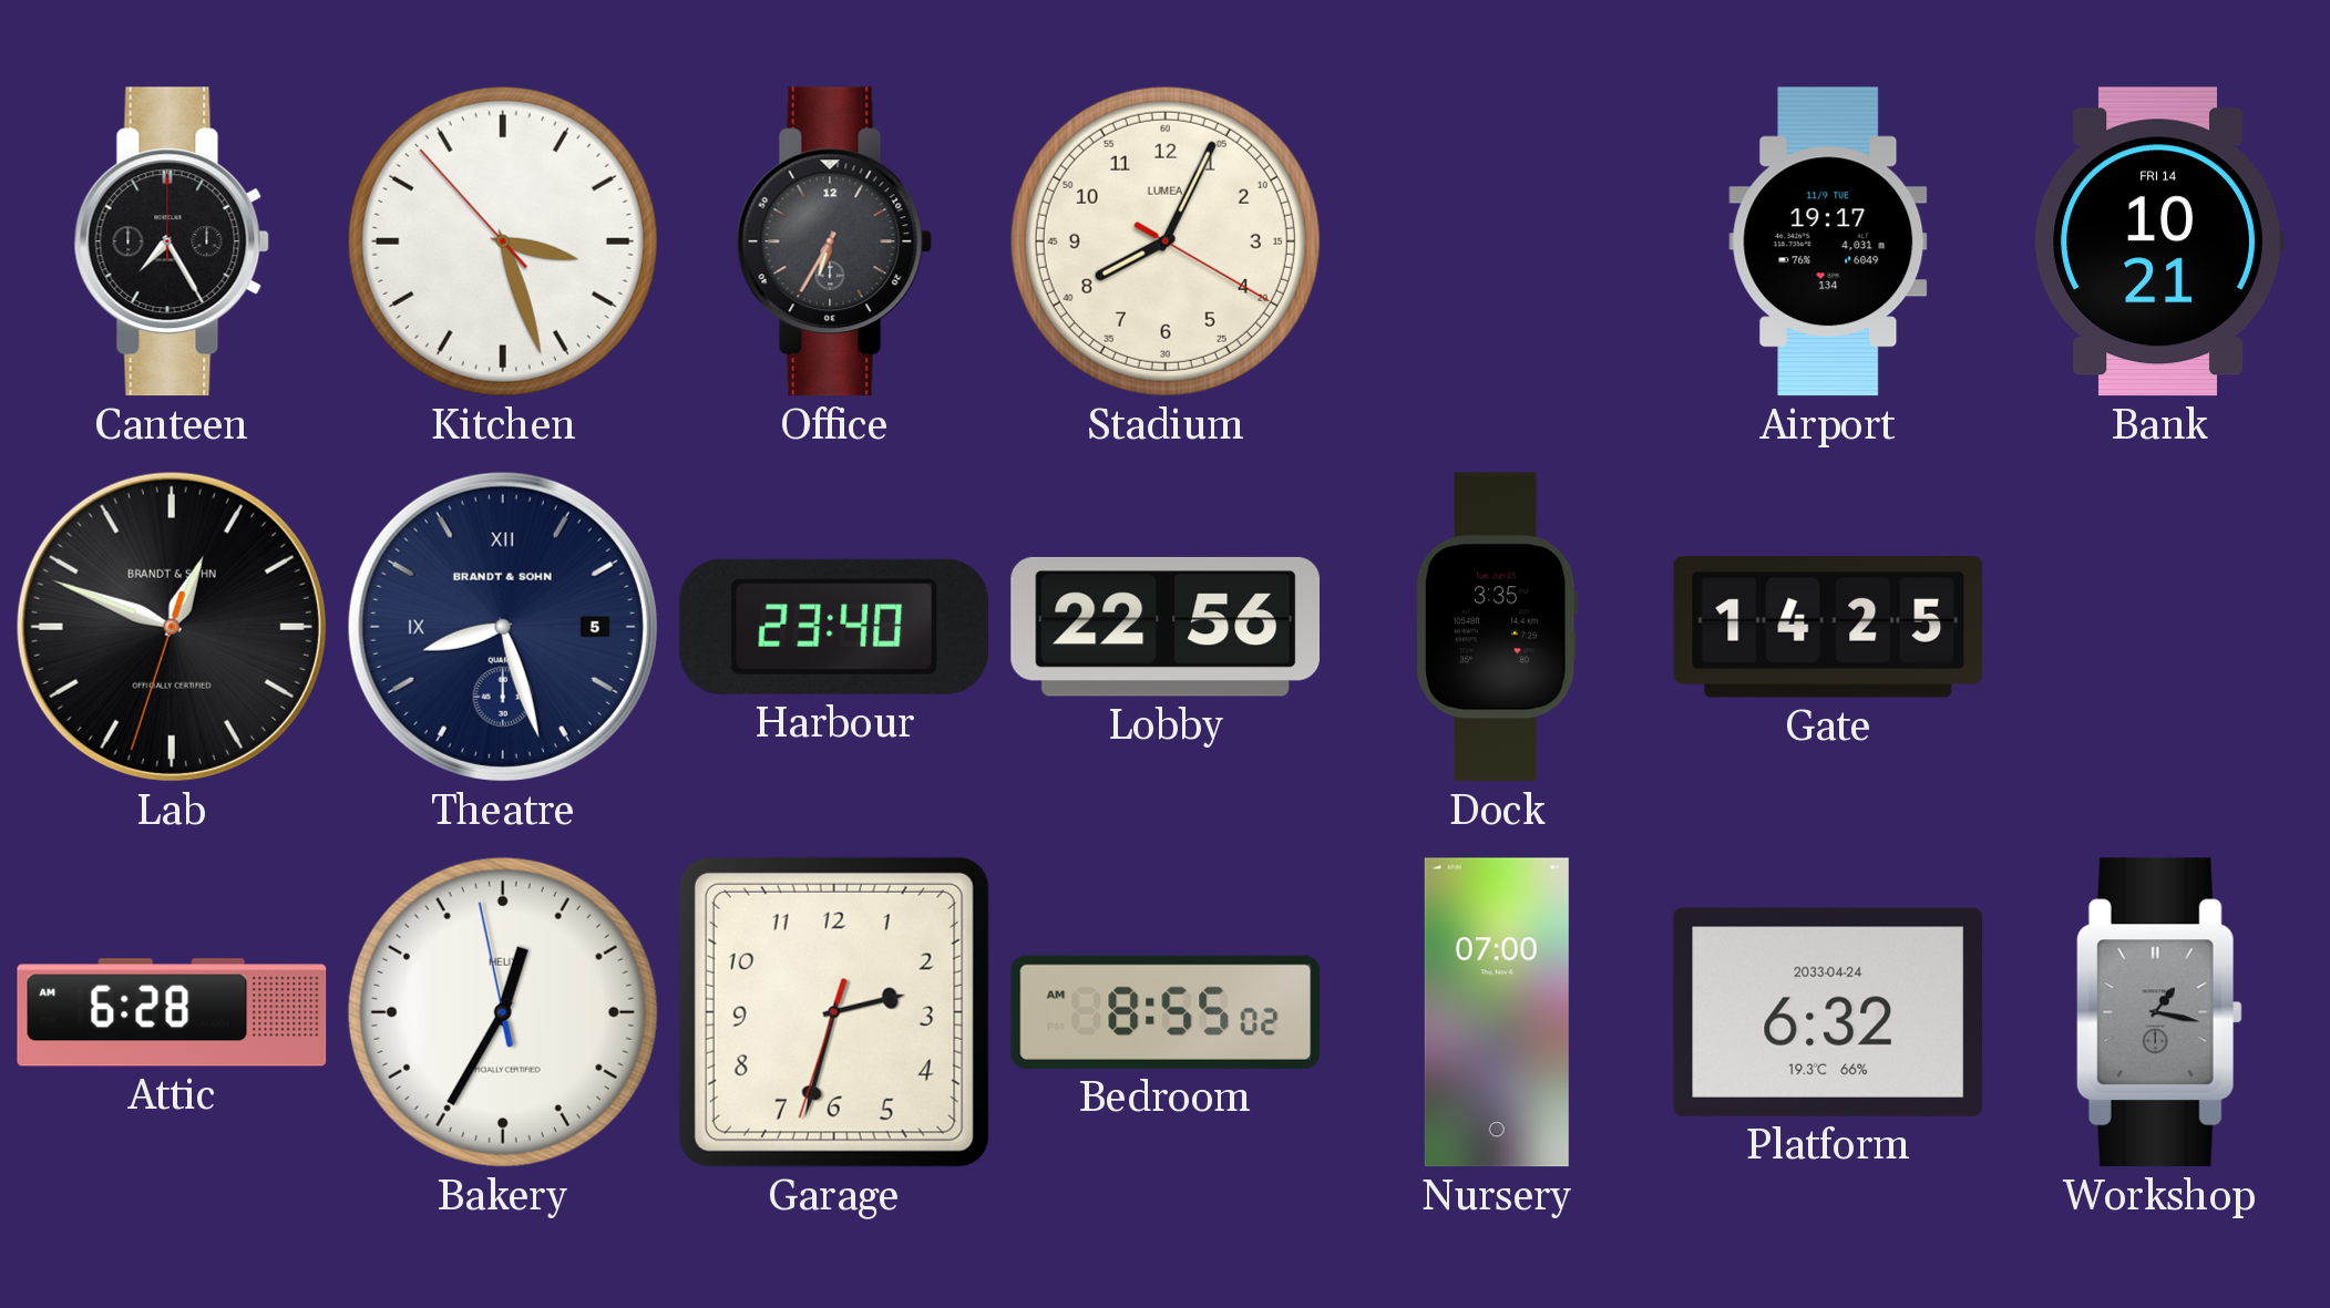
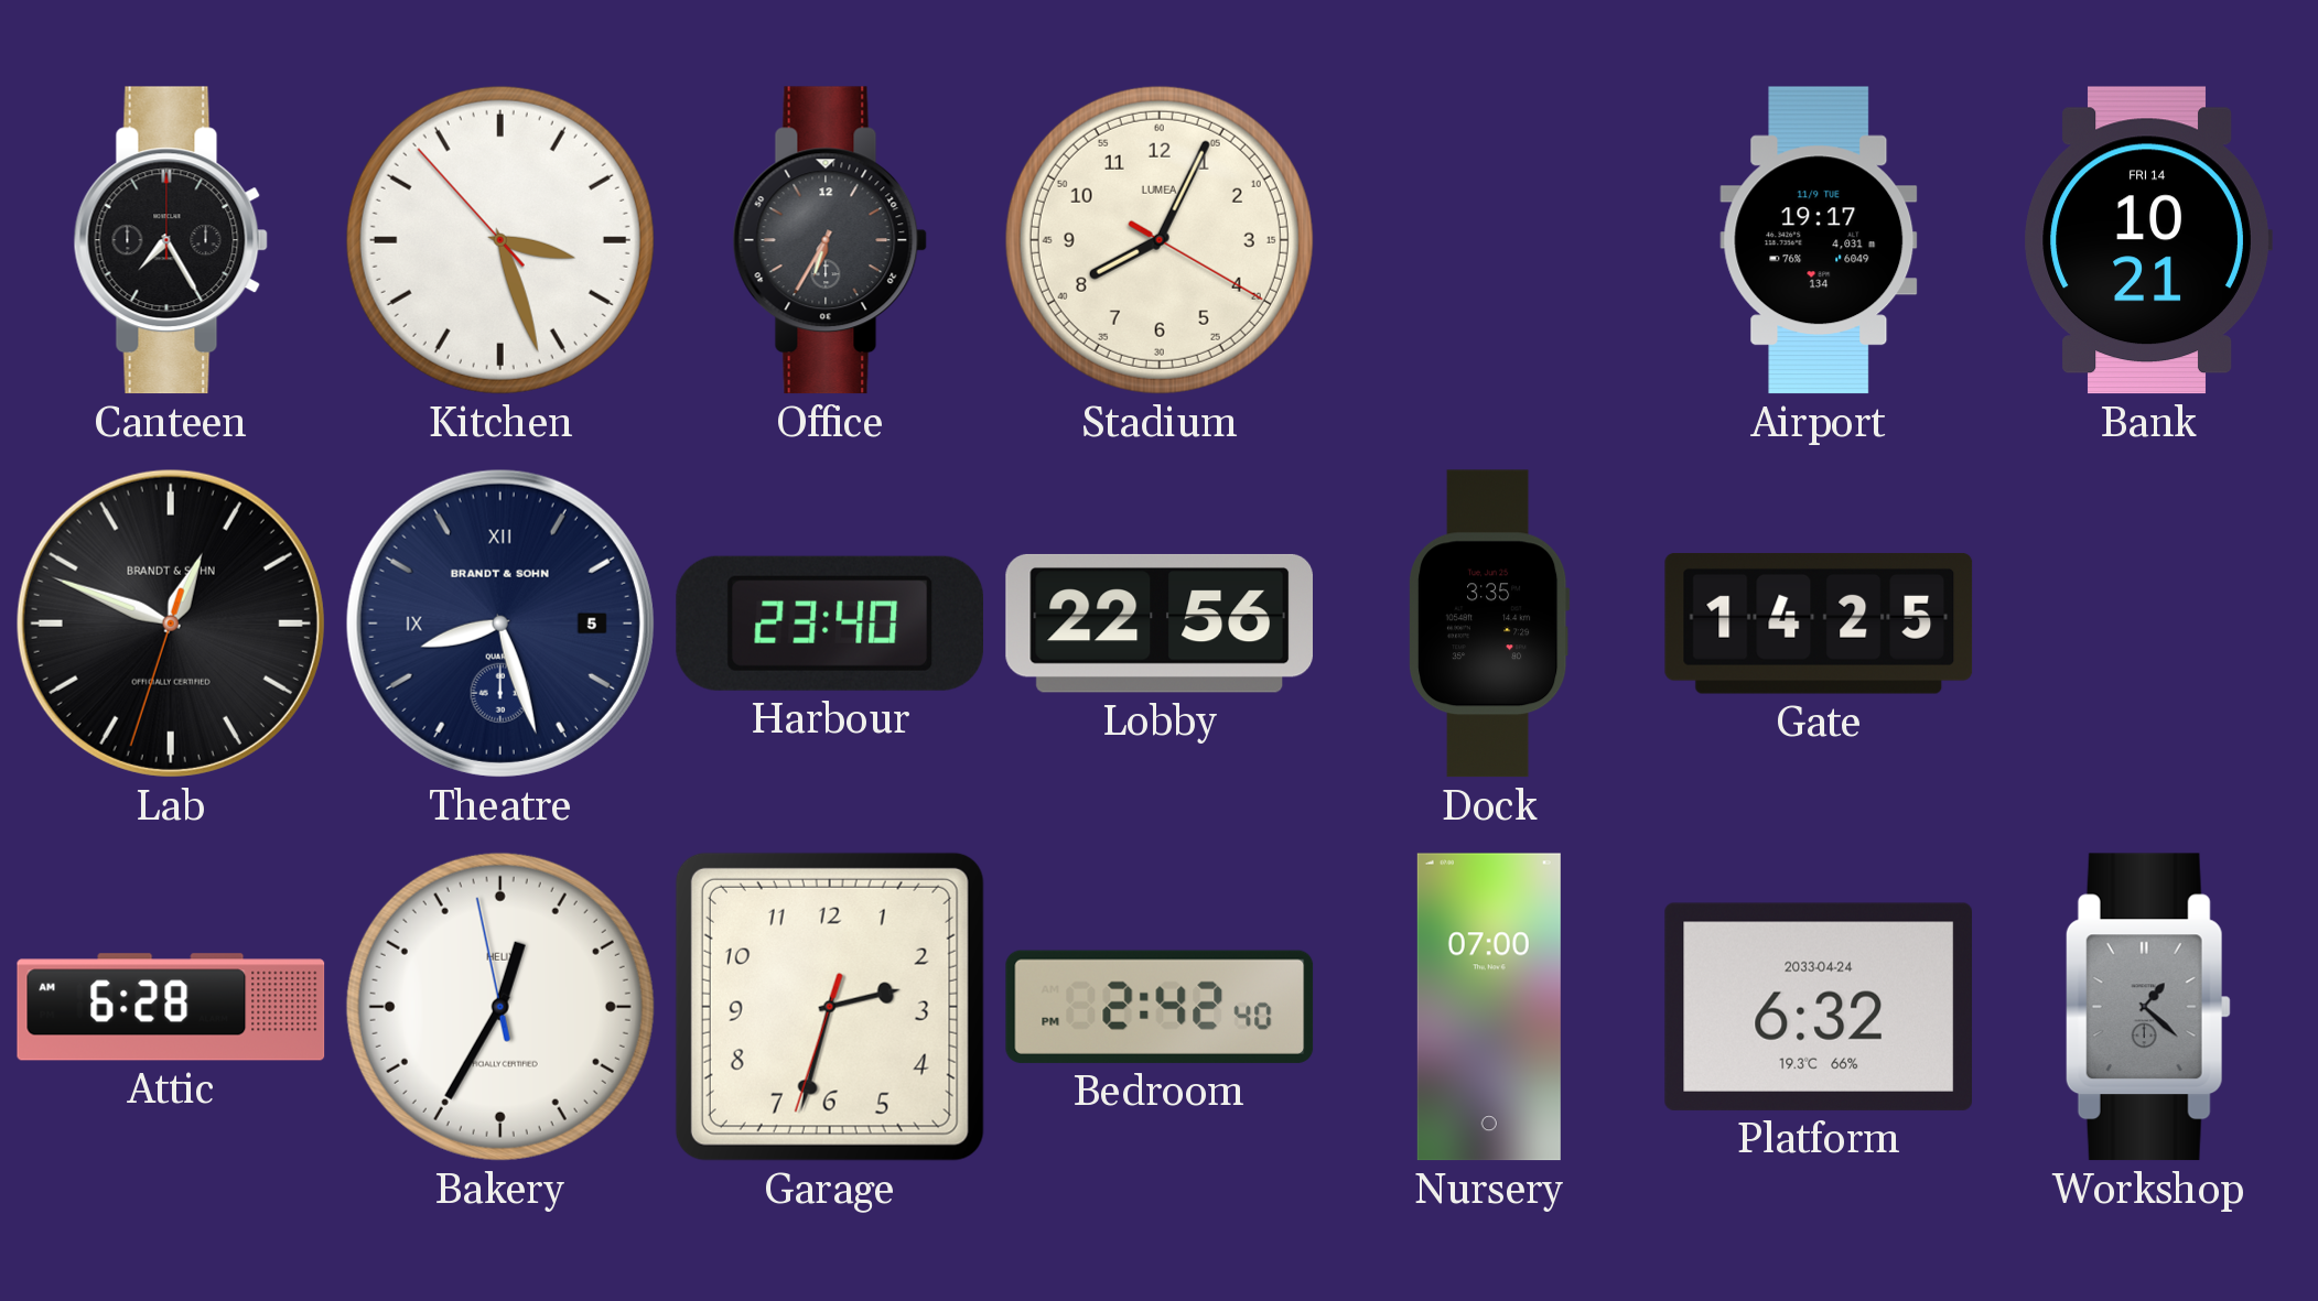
Bedroom: 8:55 -> 2:42
Workshop: 1:17 -> 1:22
